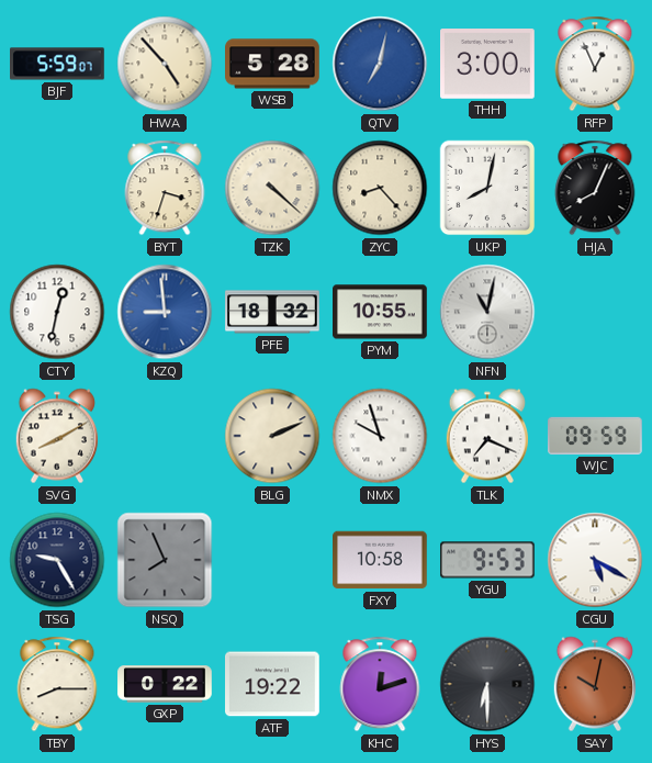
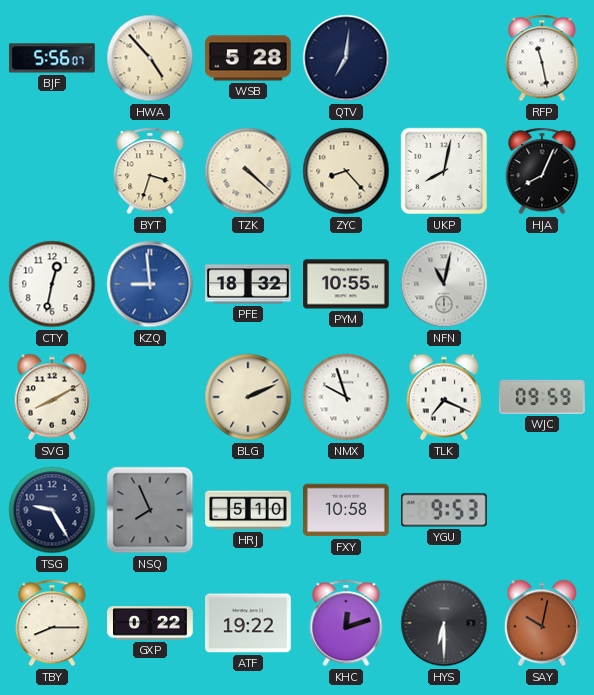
BJF: 5:59 -> 5:56
QTV: 7:02 -> 7:01
QTV dial: blue -> navy
THH: 3:00 -> none
RFP: 12:56 -> 11:28
HRJ: none -> 5:10
CGU: 5:20 -> none
